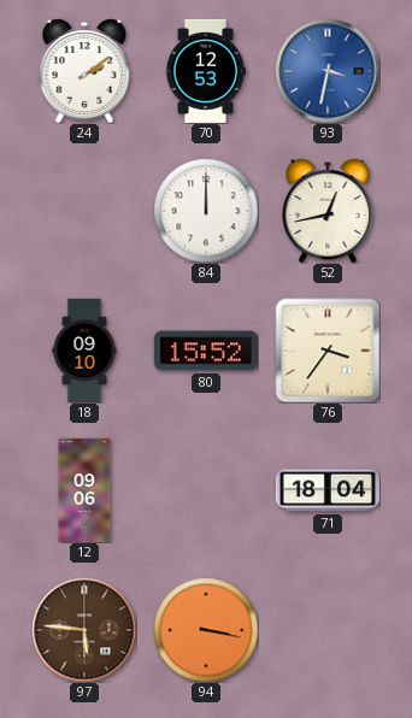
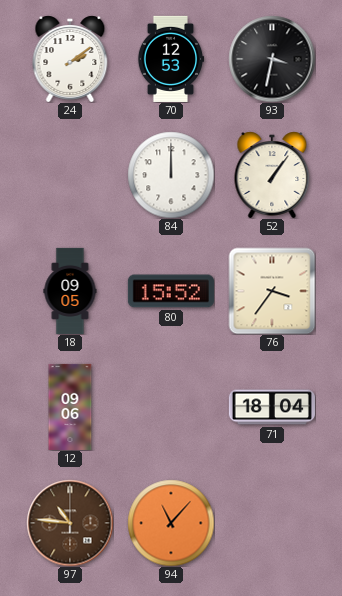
93 dial: blue -> black
52: 12:43 -> 1:06
18: 09:10 -> 09:05
97: 5:46 -> 10:46
94: 3:17 -> 11:07
